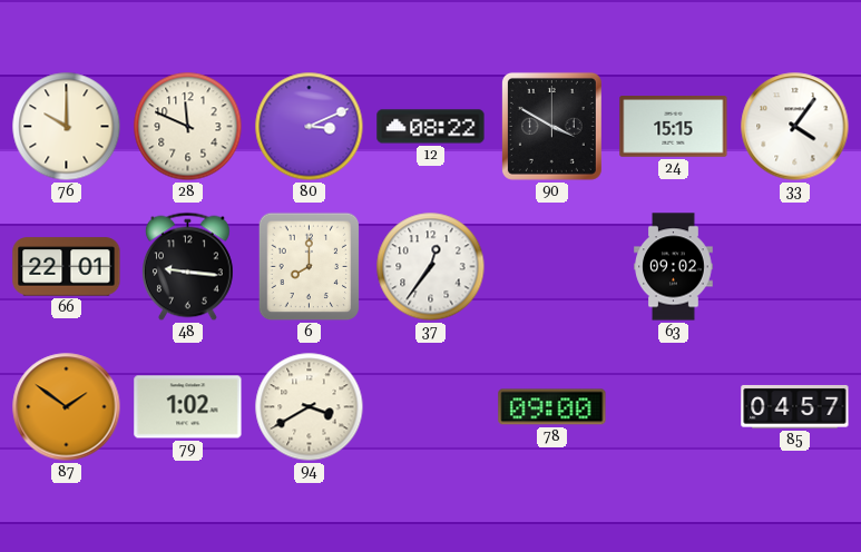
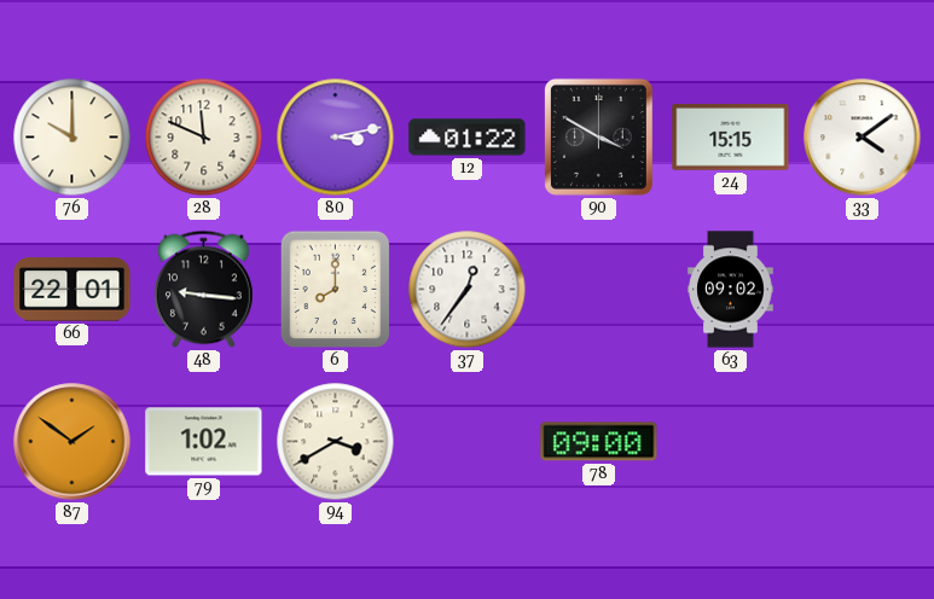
80: 3:11 -> 3:13
12: 08:22 -> 01:22
33: 4:06 -> 4:09
85: 04:57 -> none
